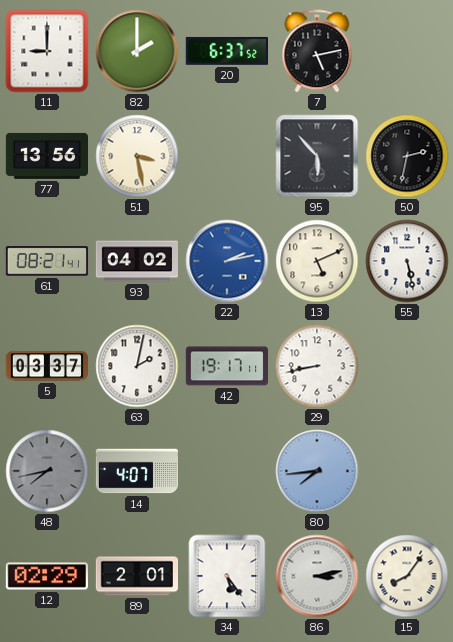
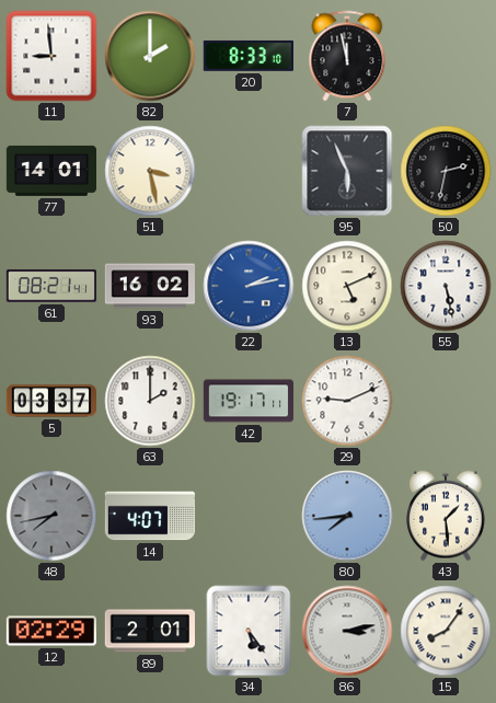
11: 9:00 -> 8:59
20: 6:37 -> 8:33
7: 5:13 -> 11:58
77: 13:56 -> 14:01
95: 5:53 -> 5:56
93: 04:02 -> 16:02
63: 2:02 -> 2:00
29: 8:43 -> 9:11
43: none -> 1:29
